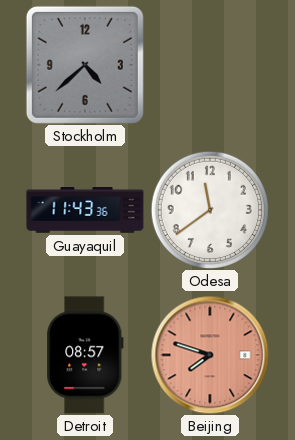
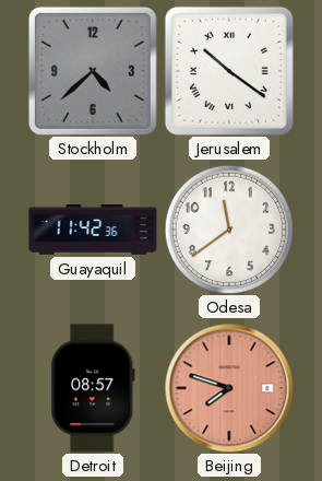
Jerusalem: none -> 10:21
Guayaquil: 11:43 -> 11:42
